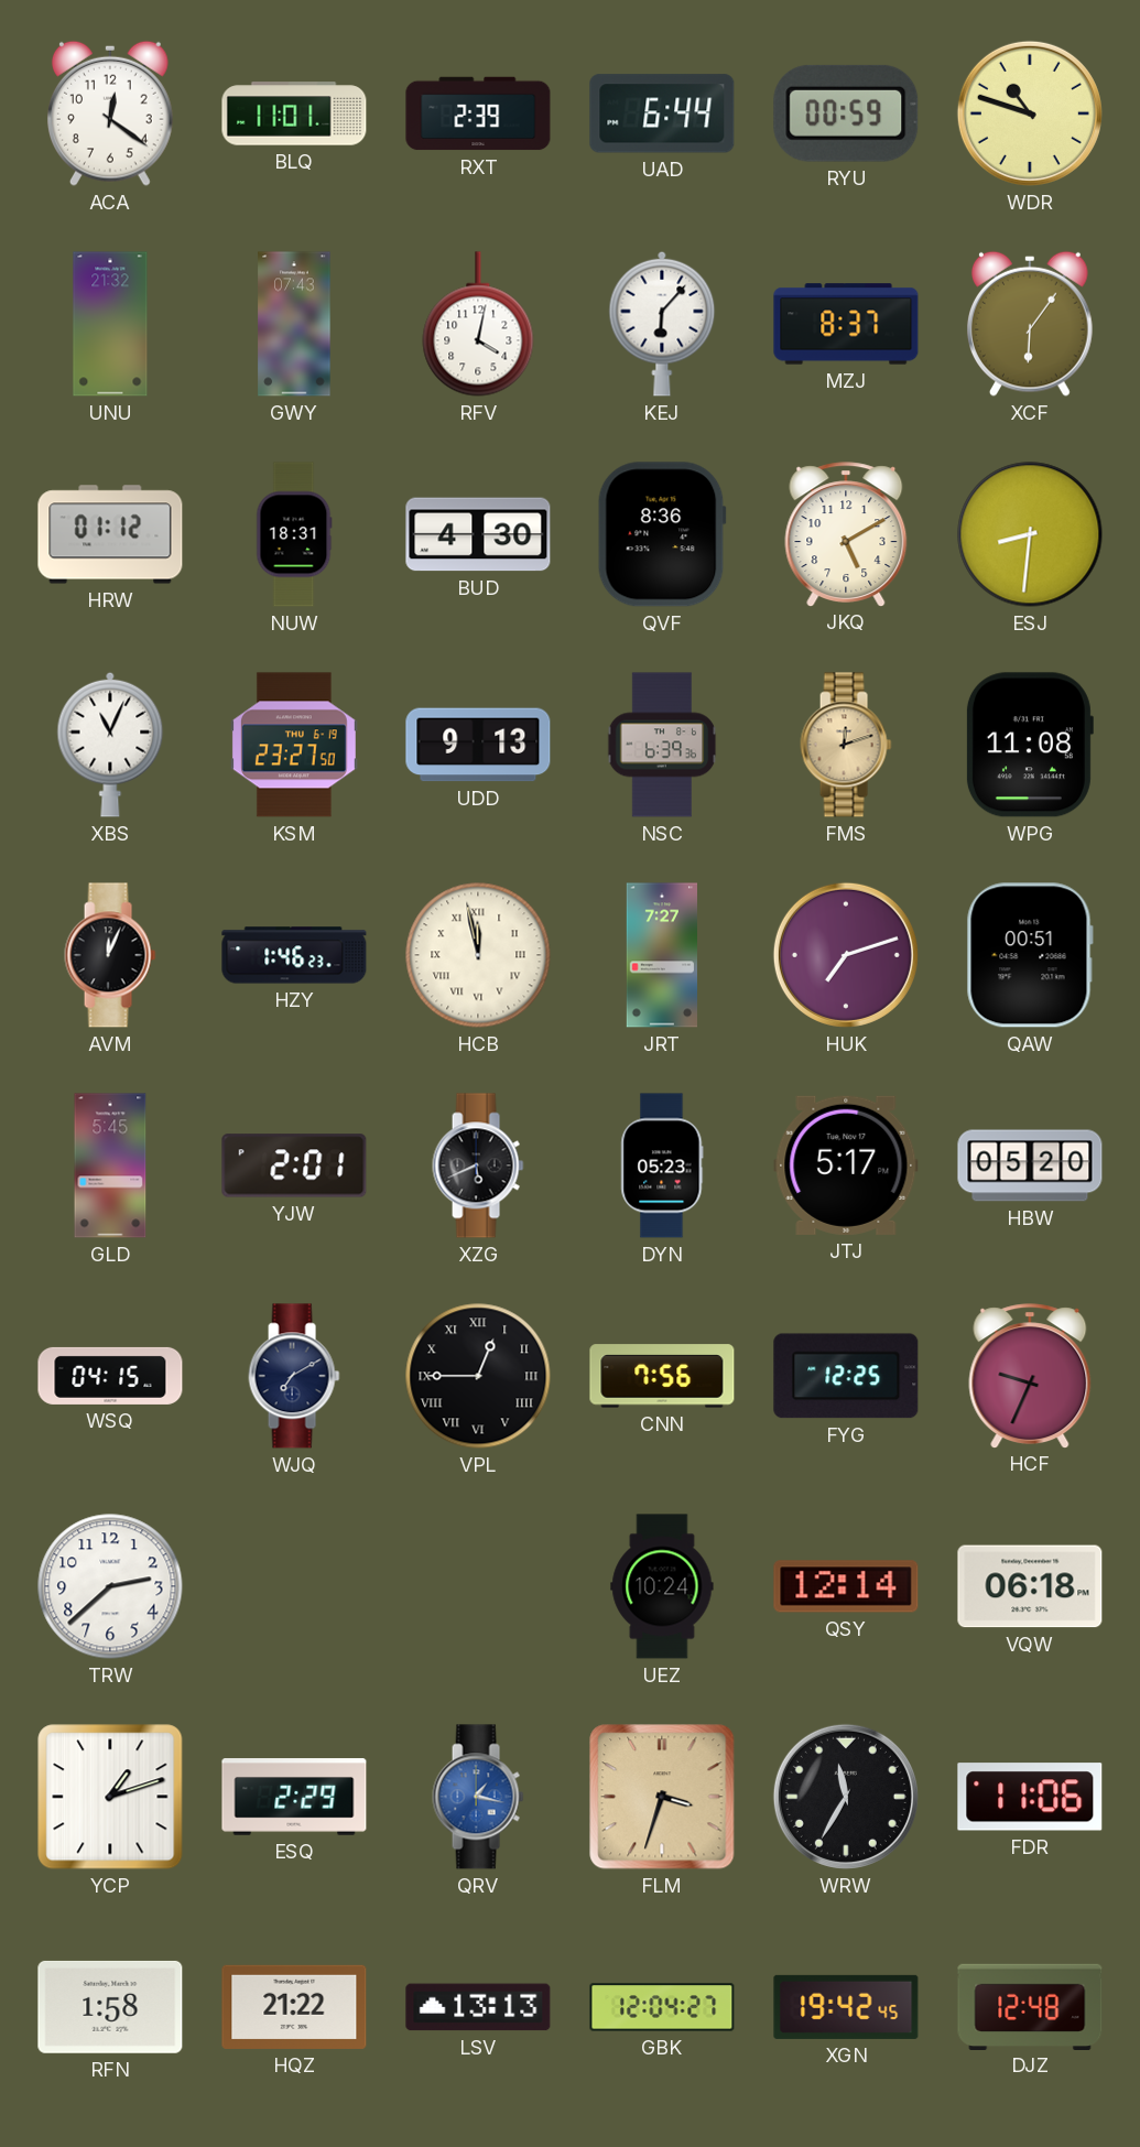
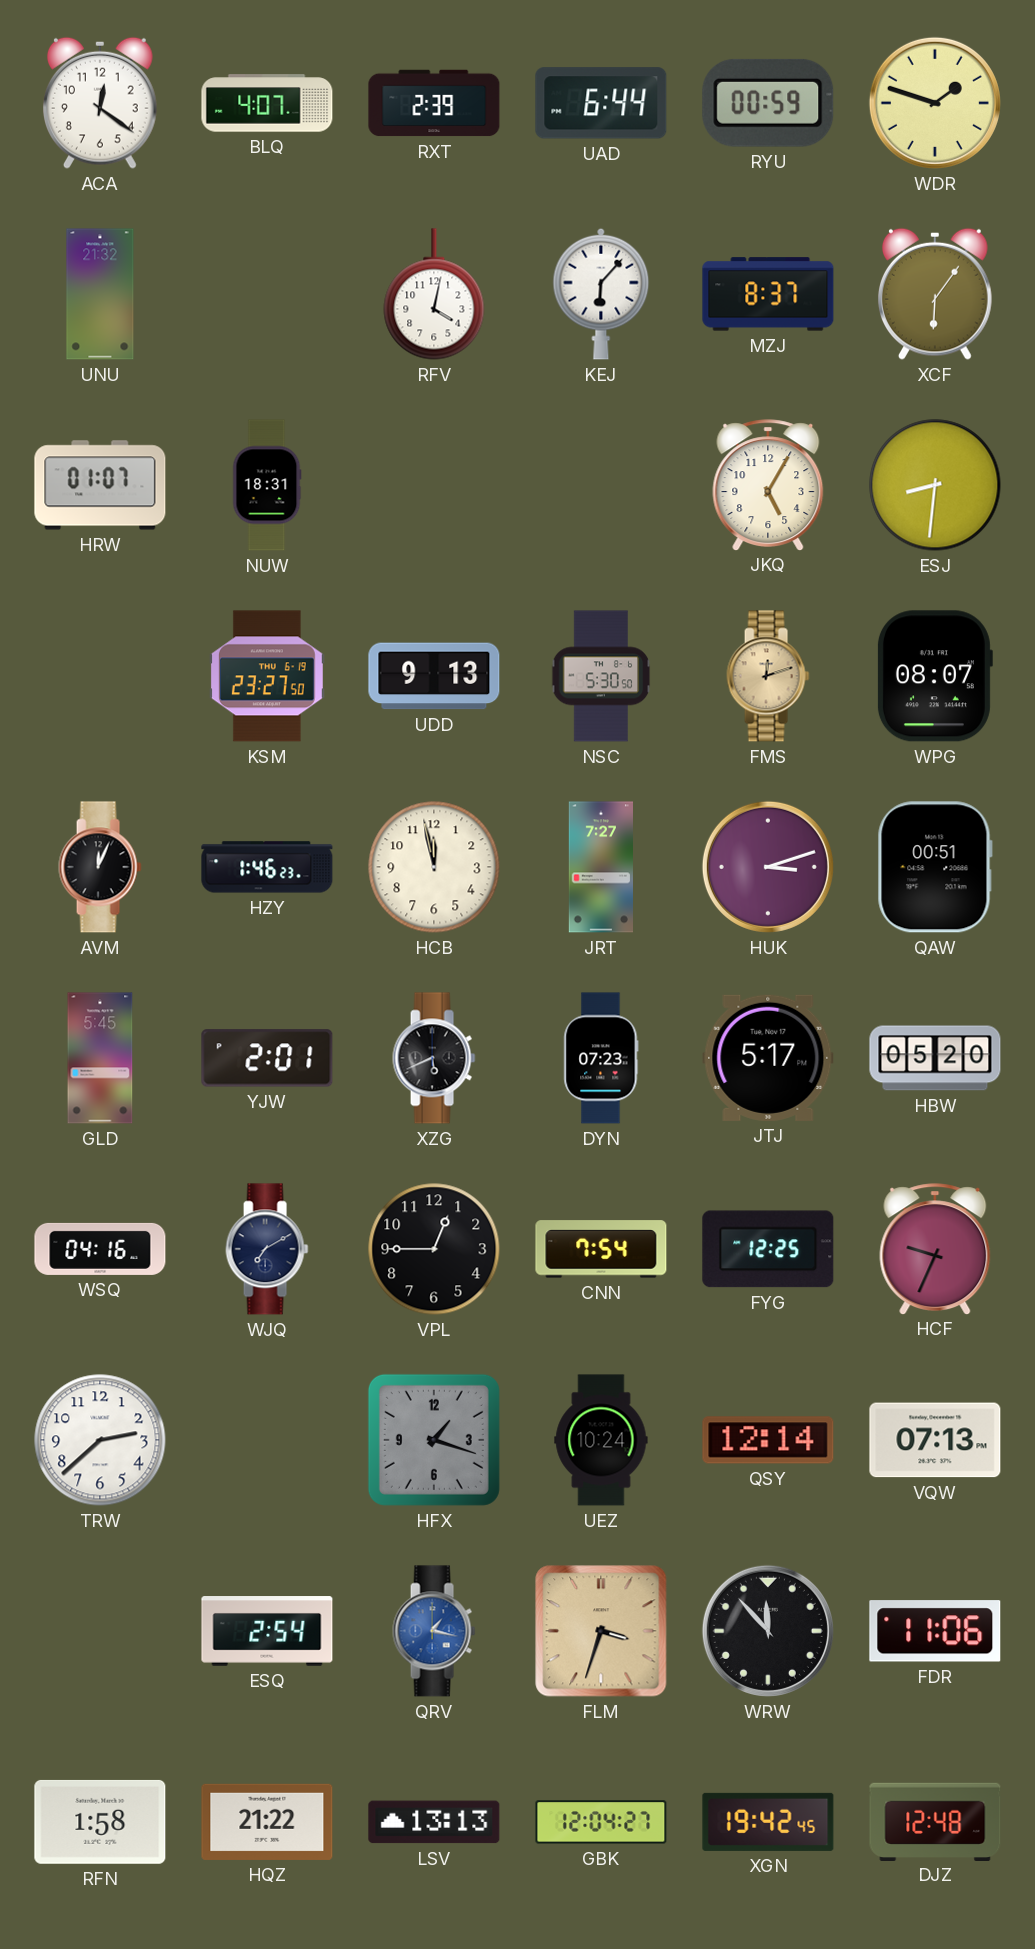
BLQ: 11:01 -> 4:07
WDR: 10:48 -> 1:48
GWY: 07:43 -> none
HRW: 01:12 -> 01:07
BUD: 4:30 -> none
QVF: 8:36 -> none
JKQ: 5:10 -> 5:05
XBS: 11:04 -> none
NSC: 6:39 -> 5:30
WPG: 11:08 -> 08:07
HCB numerals: Roman -> Arabic
HUK: 7:12 -> 3:12
DYN: 05:23 -> 07:23
WSQ: 04:15 -> 04:16
VPL numerals: Roman -> Arabic
CNN: 7:56 -> 7:54
HFX: none -> 1:18
VQW: 06:18 -> 07:13
YCP: 1:12 -> none
ESQ: 2:29 -> 2:54
WRW: 11:35 -> 11:53
